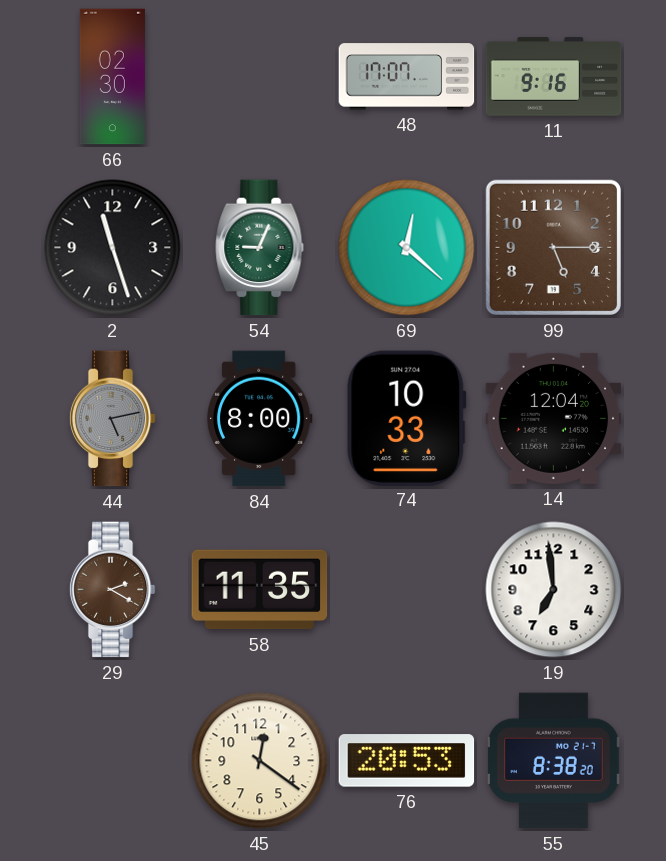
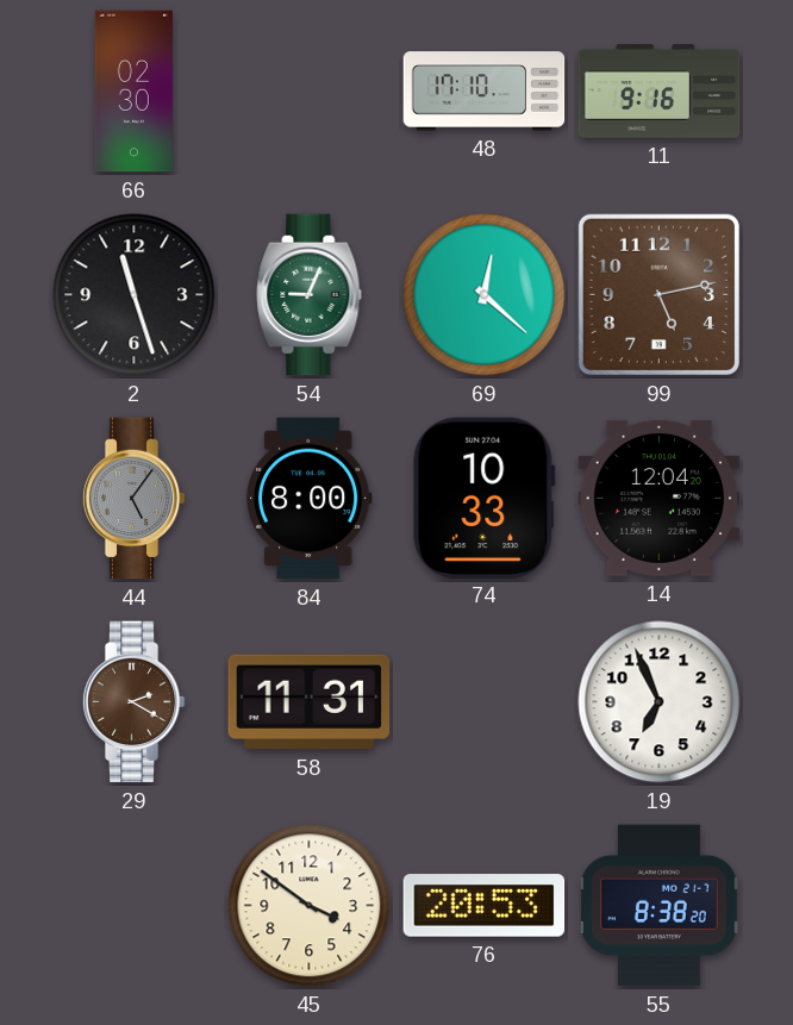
48: 17:07 -> 17:10
99: 5:15 -> 5:13
44: 5:13 -> 5:06
58: 11:35 -> 11:31
19: 6:59 -> 6:56
45: 12:21 -> 3:51
